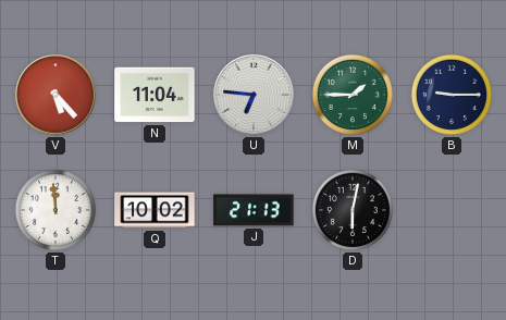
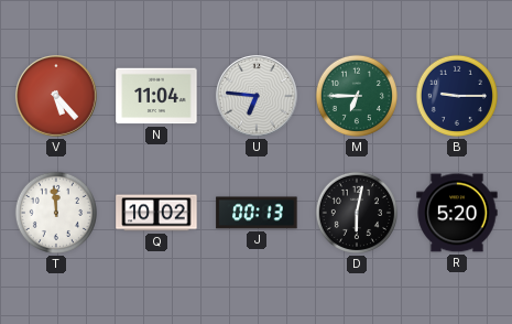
M: 1:45 -> 6:45
J: 21:13 -> 00:13
R: none -> 5:20
